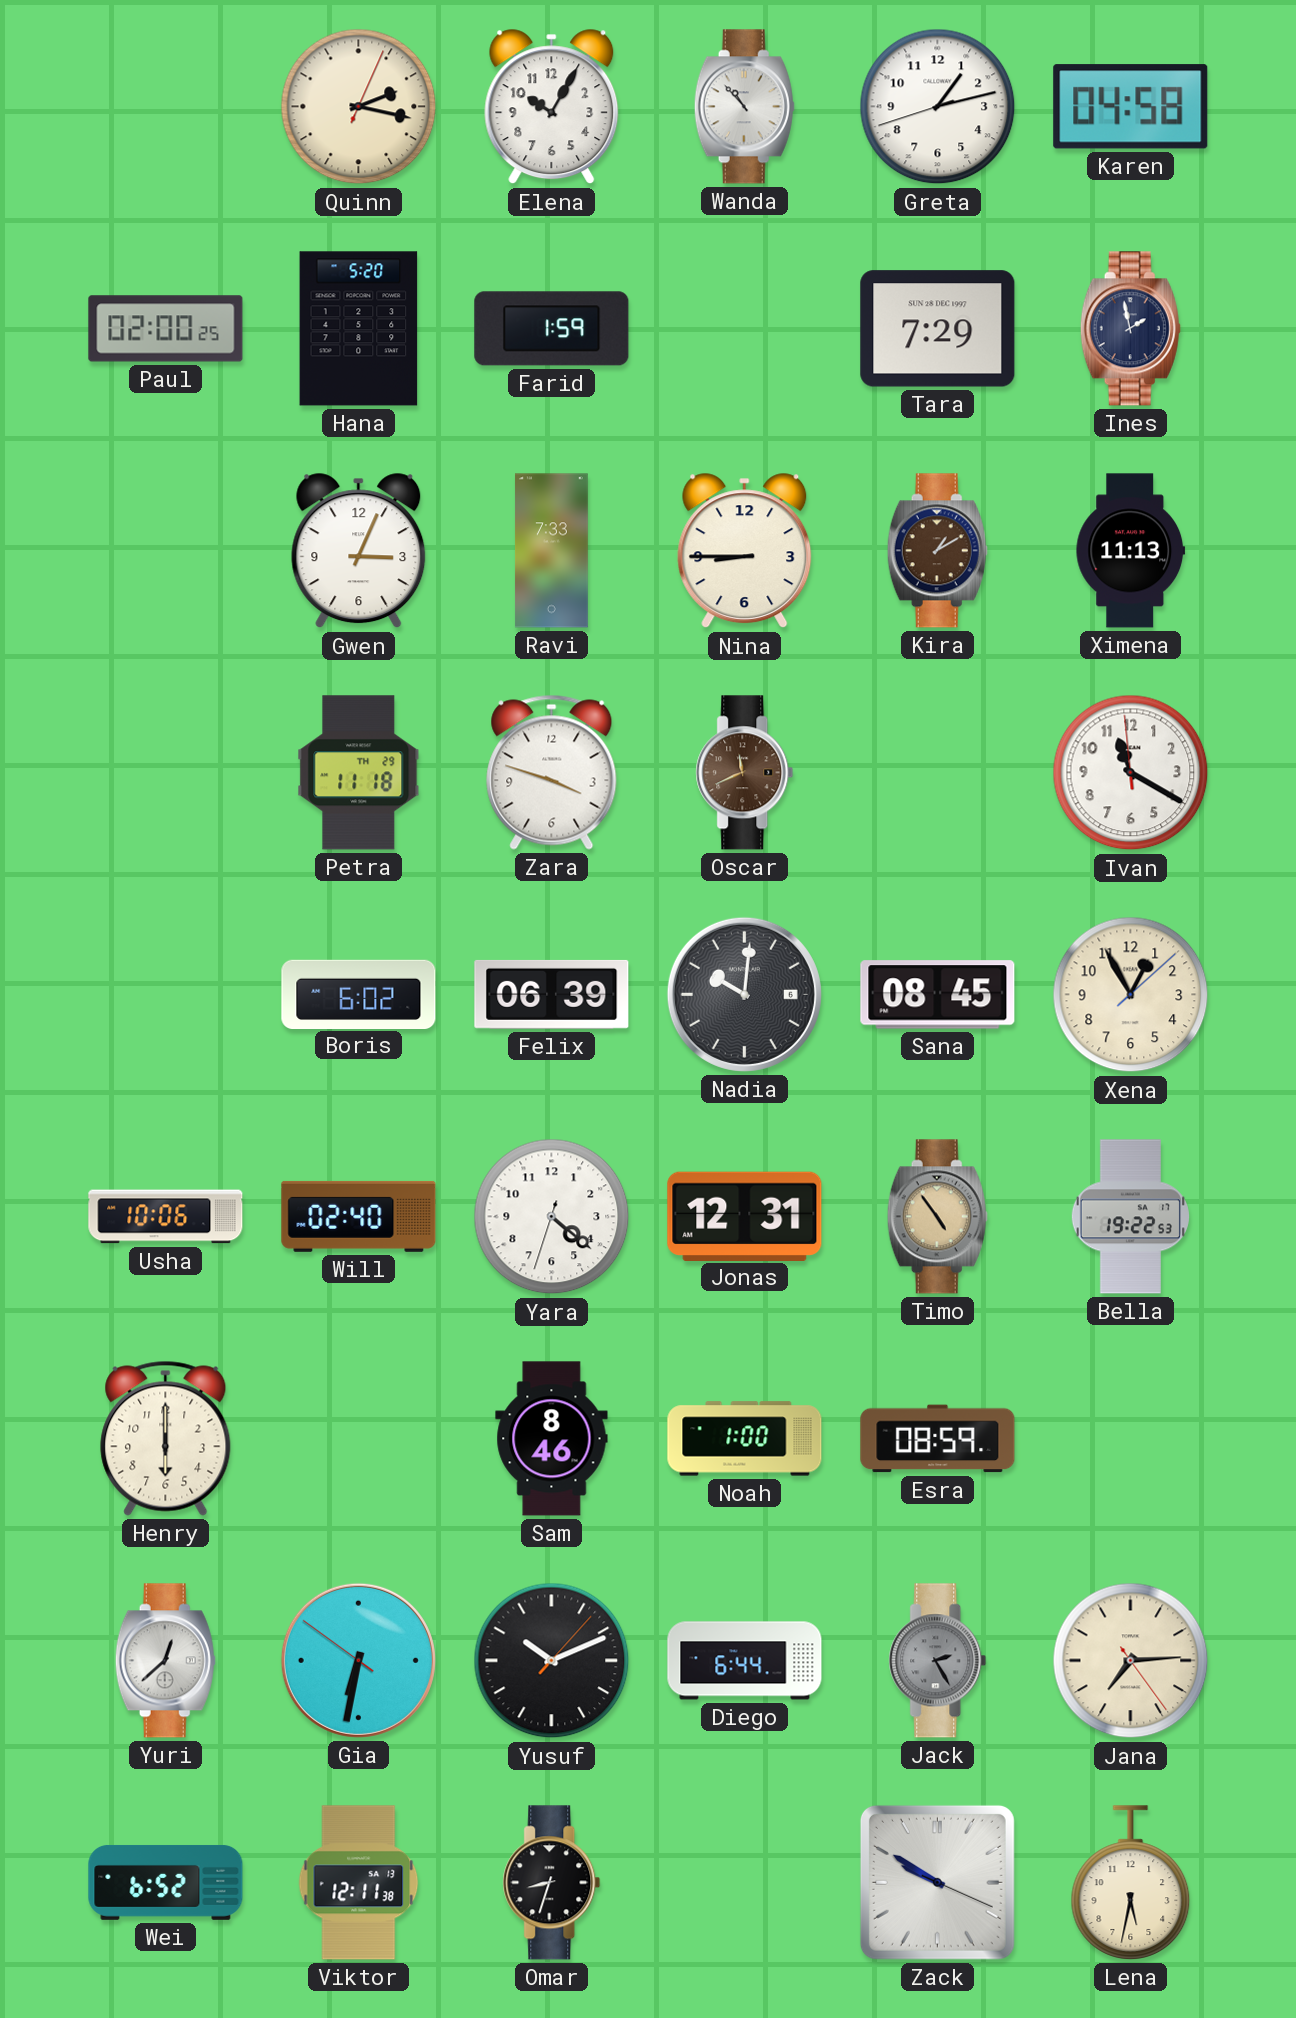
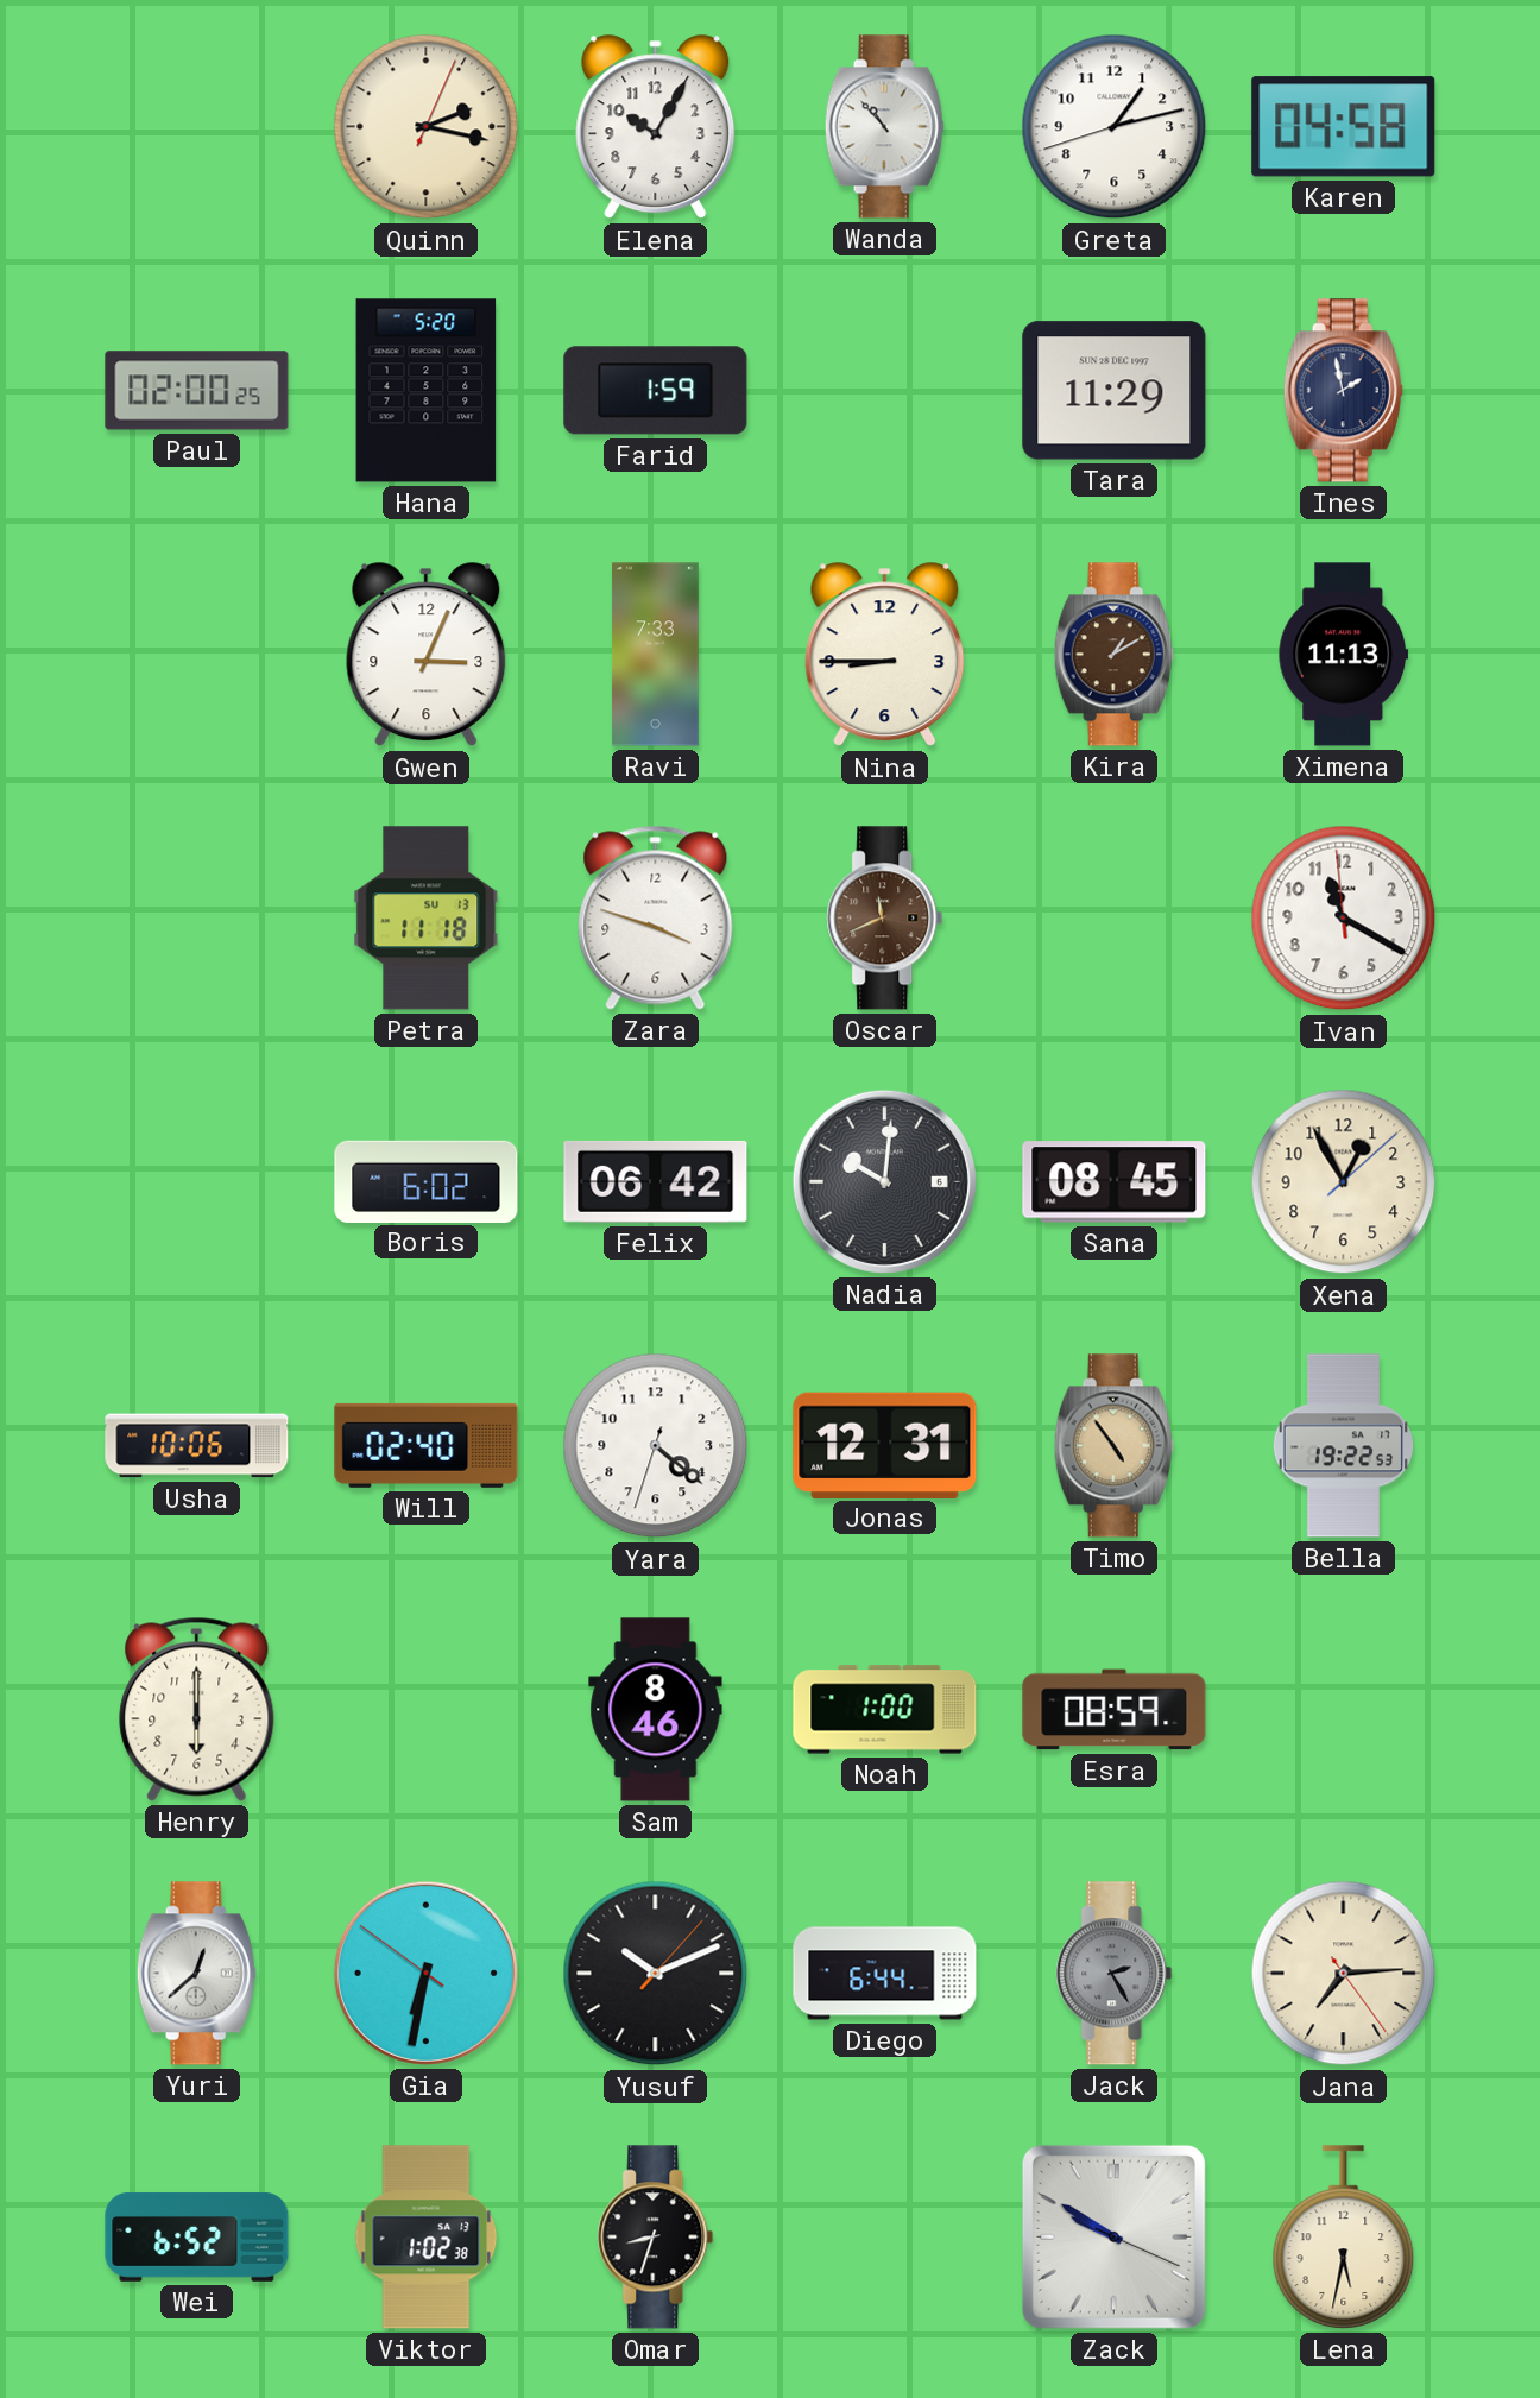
Tara: 7:29 -> 11:29
Petra date: TH 29 -> SU 13
Felix: 06:39 -> 06:42
Viktor: 12:11 -> 1:02
